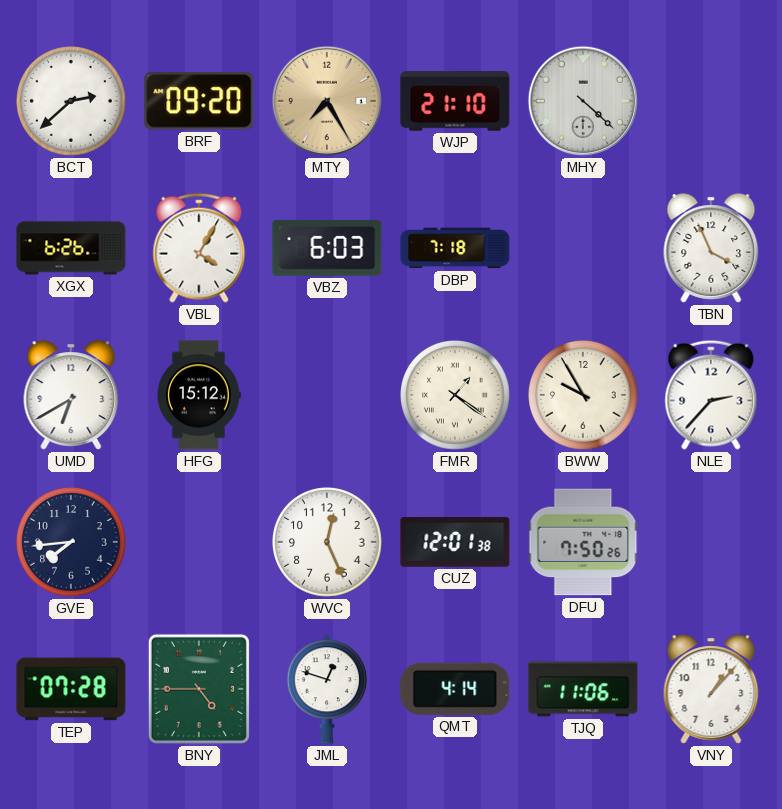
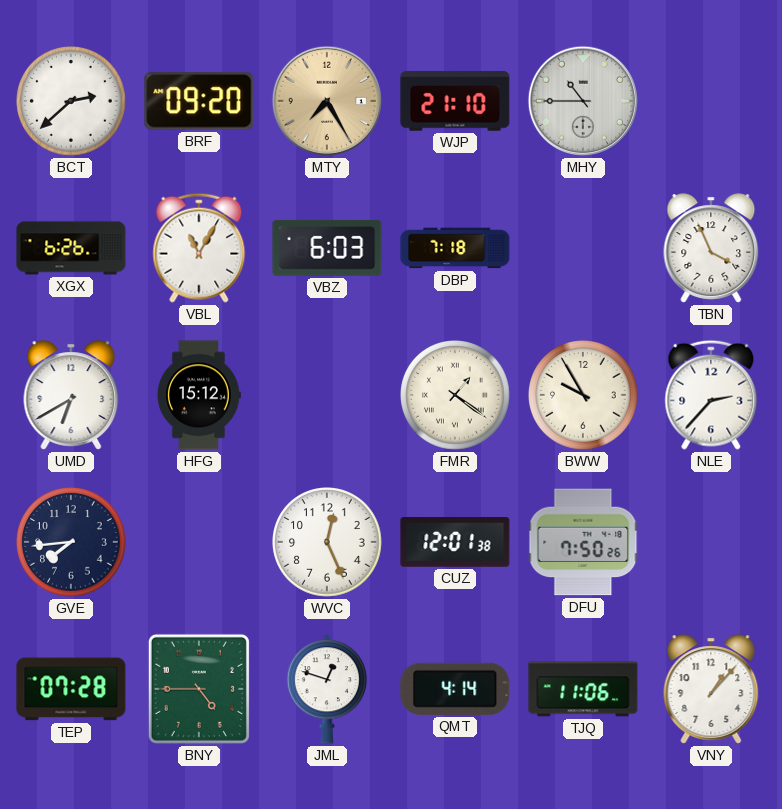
MHY: 4:22 -> 10:45
VBL: 4:05 -> 11:05
